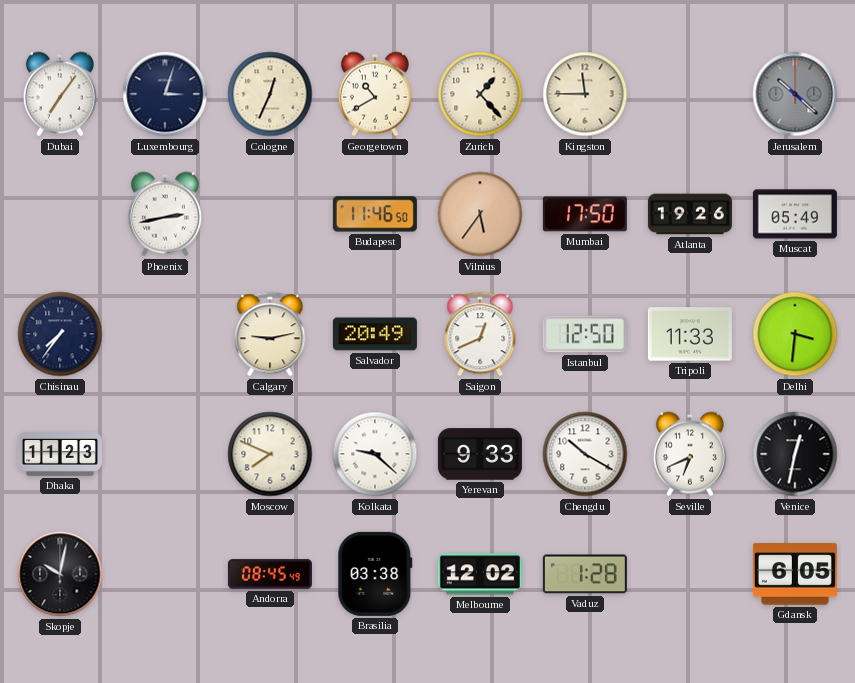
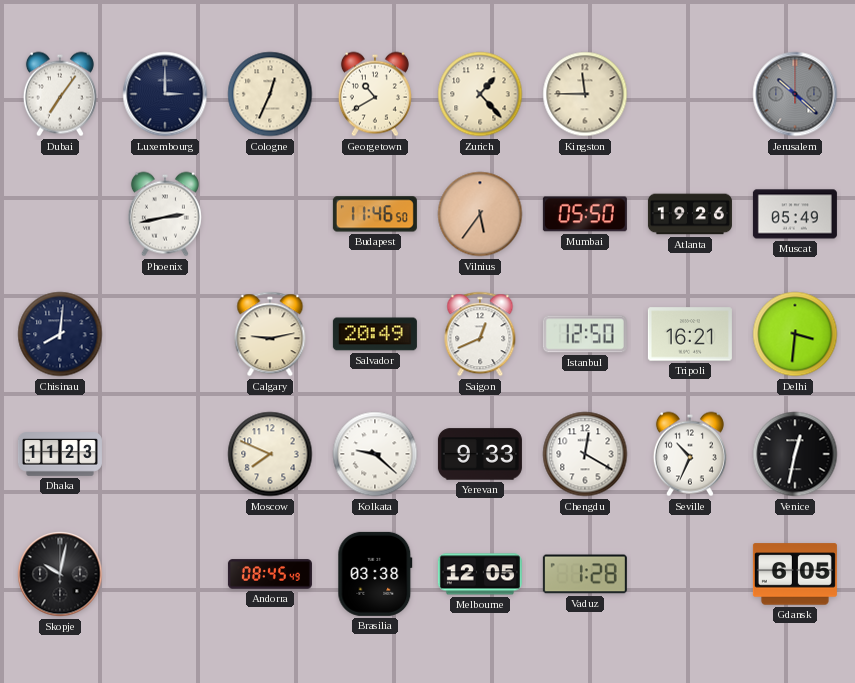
Luxembourg: 3:03 -> 3:00
Mumbai: 17:50 -> 05:50
Chisinau: 7:36 -> 8:01
Tripoli: 11:33 -> 16:21
Chengdu: 10:20 -> 12:20
Seville: 6:41 -> 10:34
Melbourne: 12:02 -> 12:05
